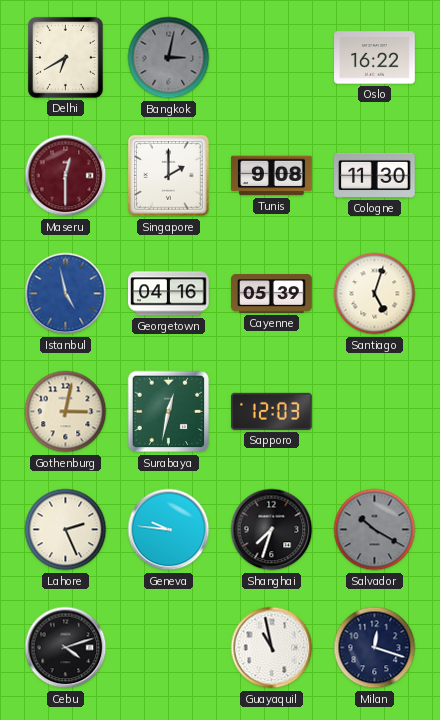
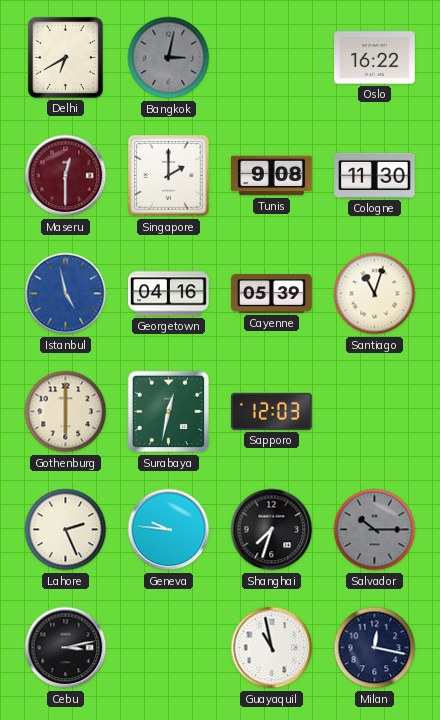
Santiago: 5:03 -> 11:03
Gothenburg: 3:02 -> 6:00
Salvador: 10:20 -> 10:15
Cebu: 4:12 -> 3:13
Milan: 12:18 -> 12:17
